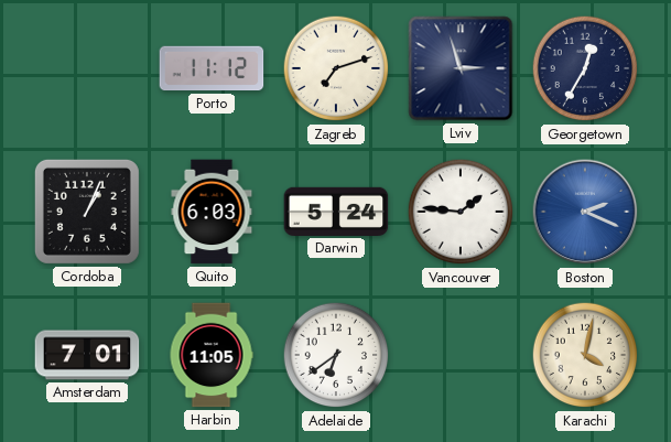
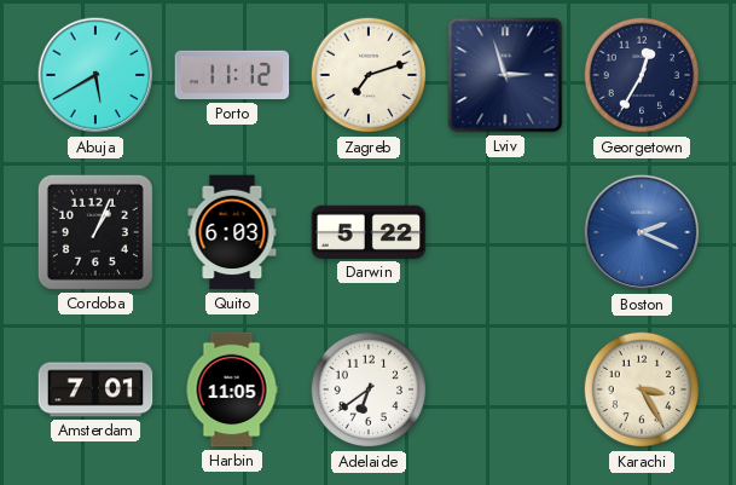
Abuja: none -> 5:40
Darwin: 5:24 -> 5:22
Vancouver: 1:46 -> none
Karachi: 4:02 -> 3:25
